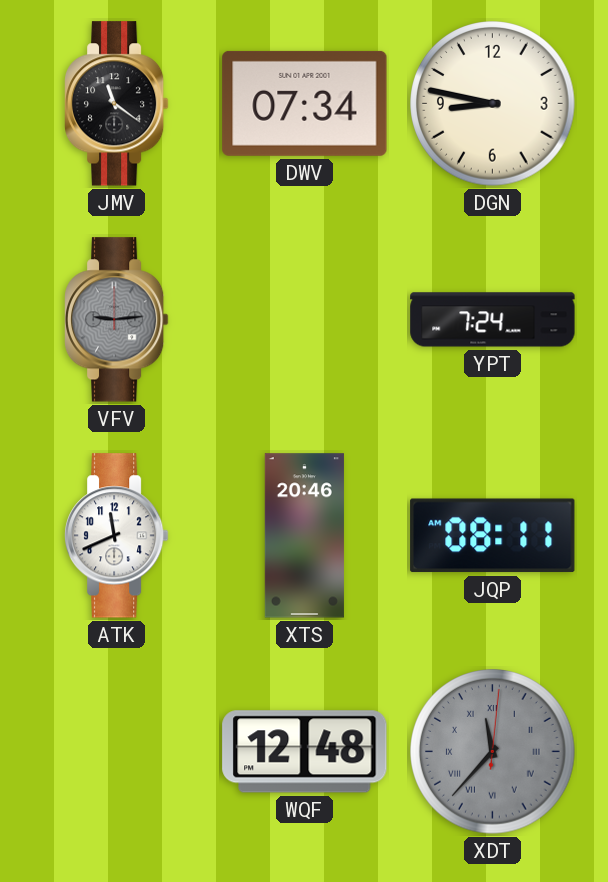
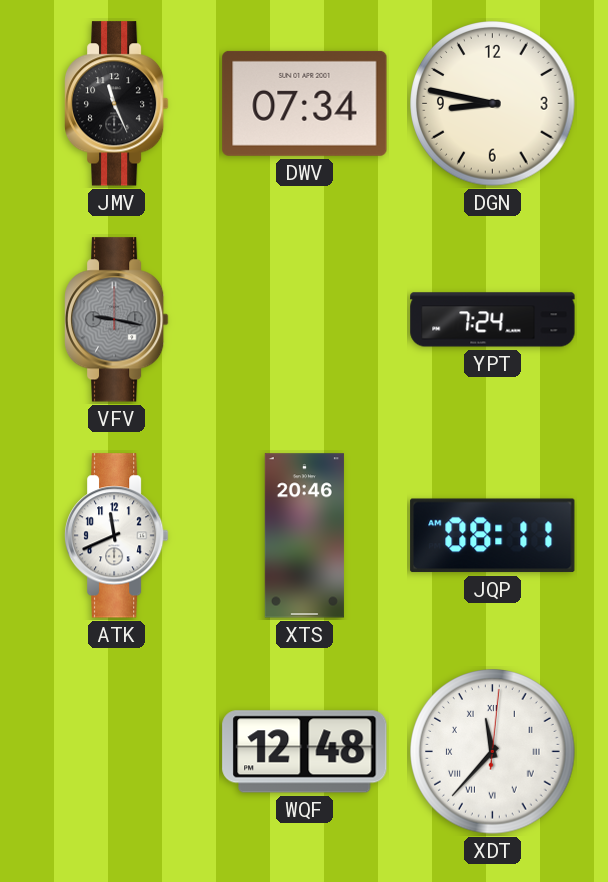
JMV: 11:21 -> 11:26
VFV: 9:14 -> 9:17
XDT dial: grey -> white
